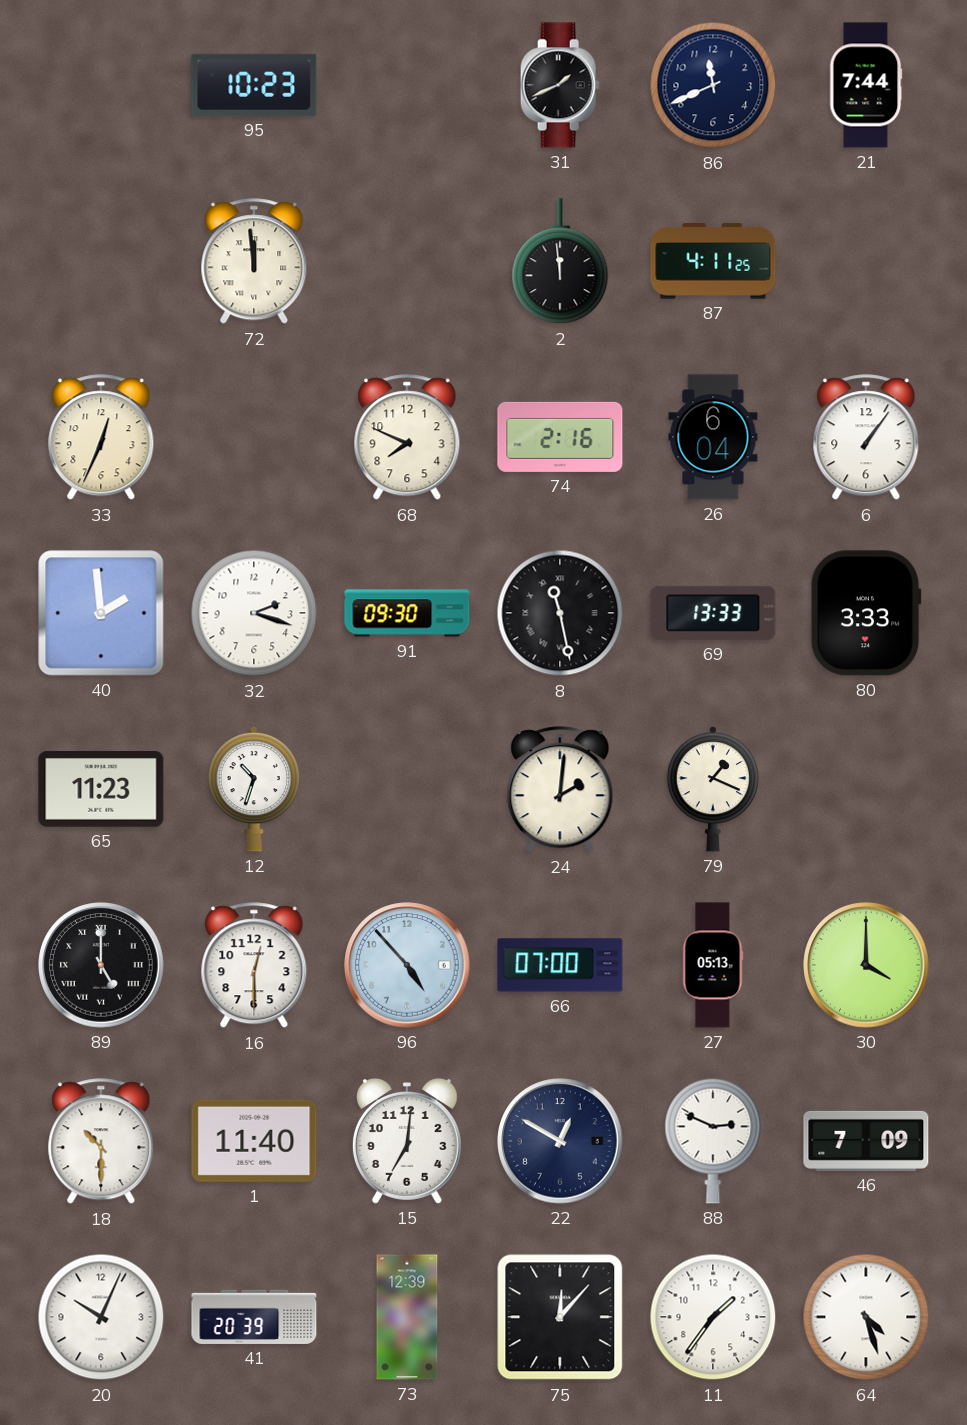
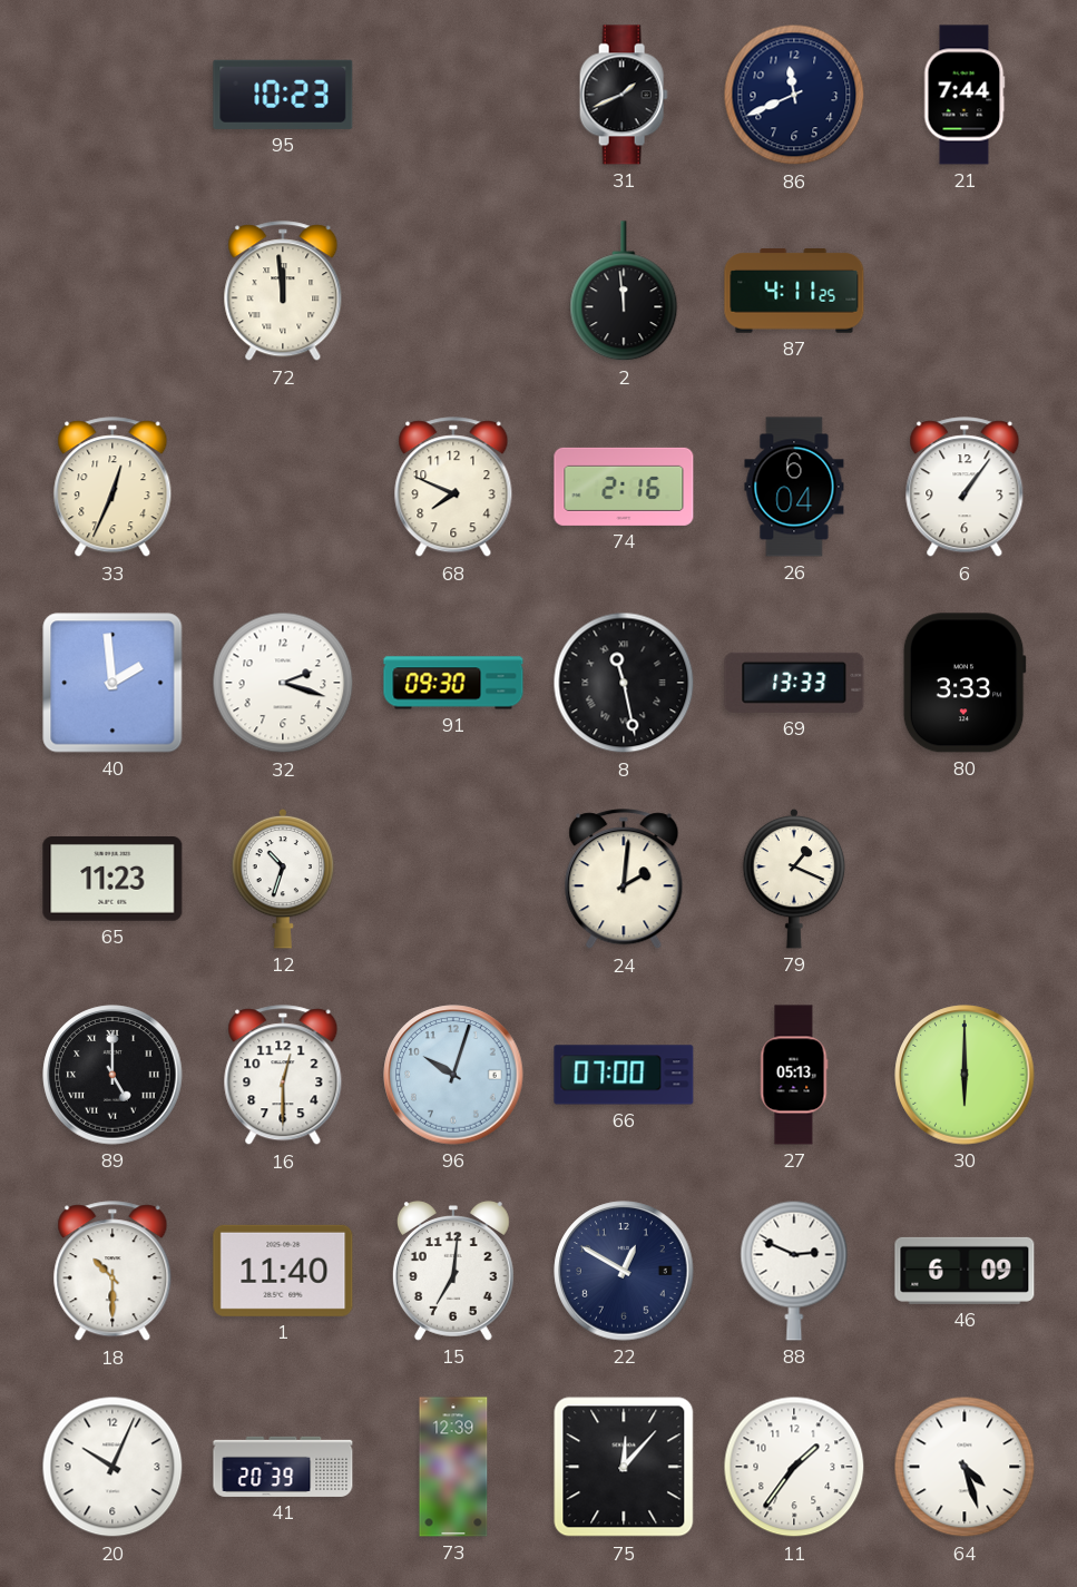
96: 4:53 -> 10:03
30: 4:00 -> 6:00
46: 7:09 -> 6:09
